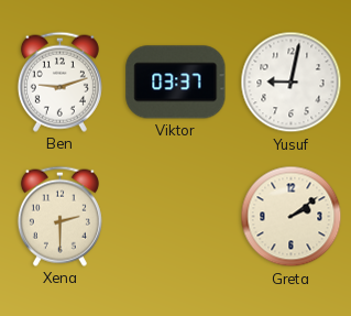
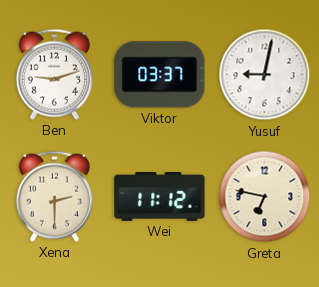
Wei: none -> 11:12
Greta: 2:09 -> 6:47
